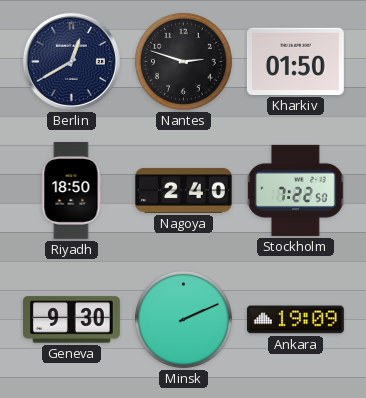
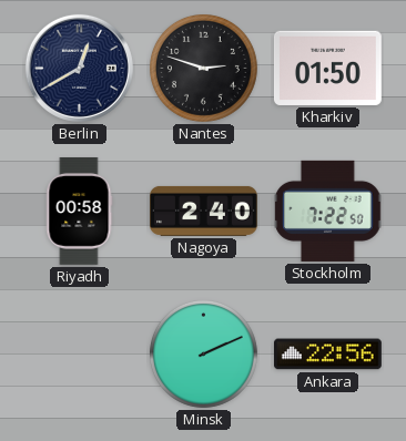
Riyadh: 18:50 -> 00:58
Geneva: 9:30 -> none
Ankara: 19:09 -> 22:56
